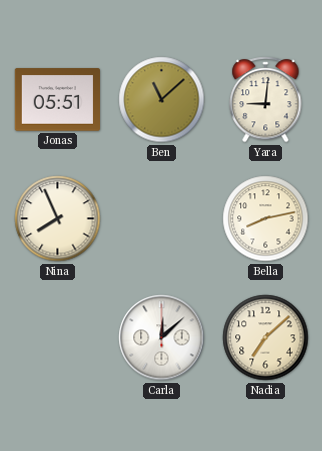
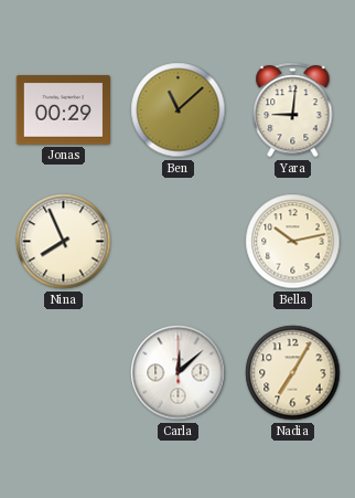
Jonas: 05:51 -> 00:29
Bella: 8:13 -> 10:13
Nadia: 7:08 -> 7:05
